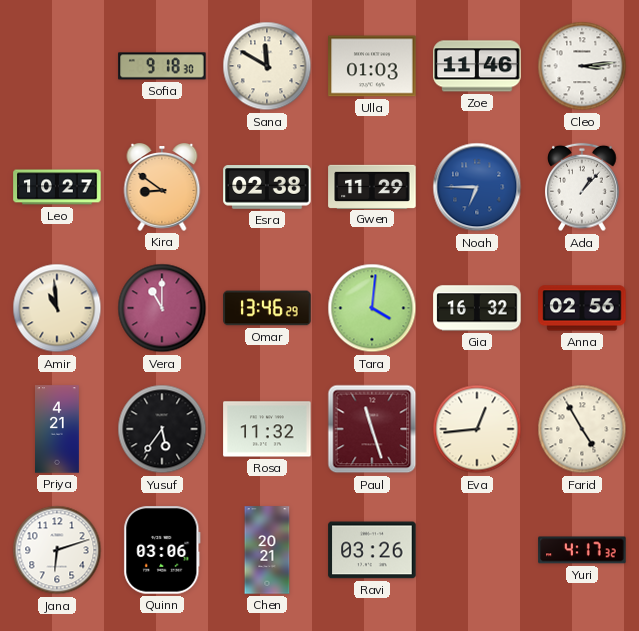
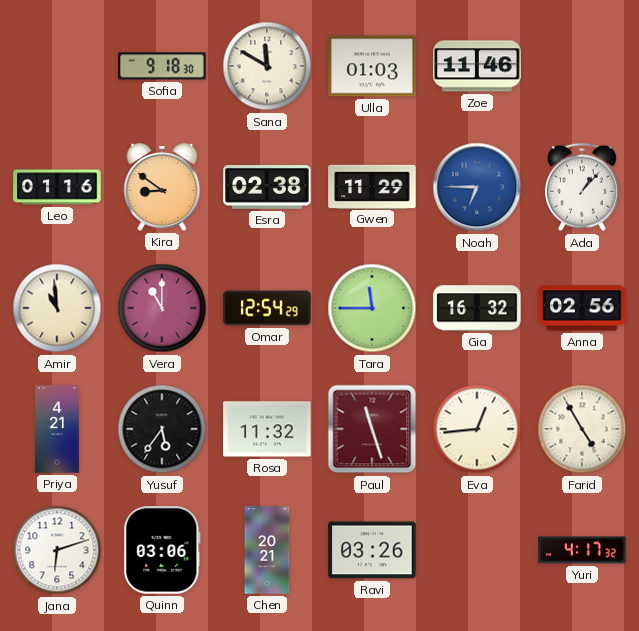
Cleo: 3:14 -> none
Leo: 10:27 -> 01:16
Omar: 13:46 -> 12:54
Tara: 4:01 -> 11:45
